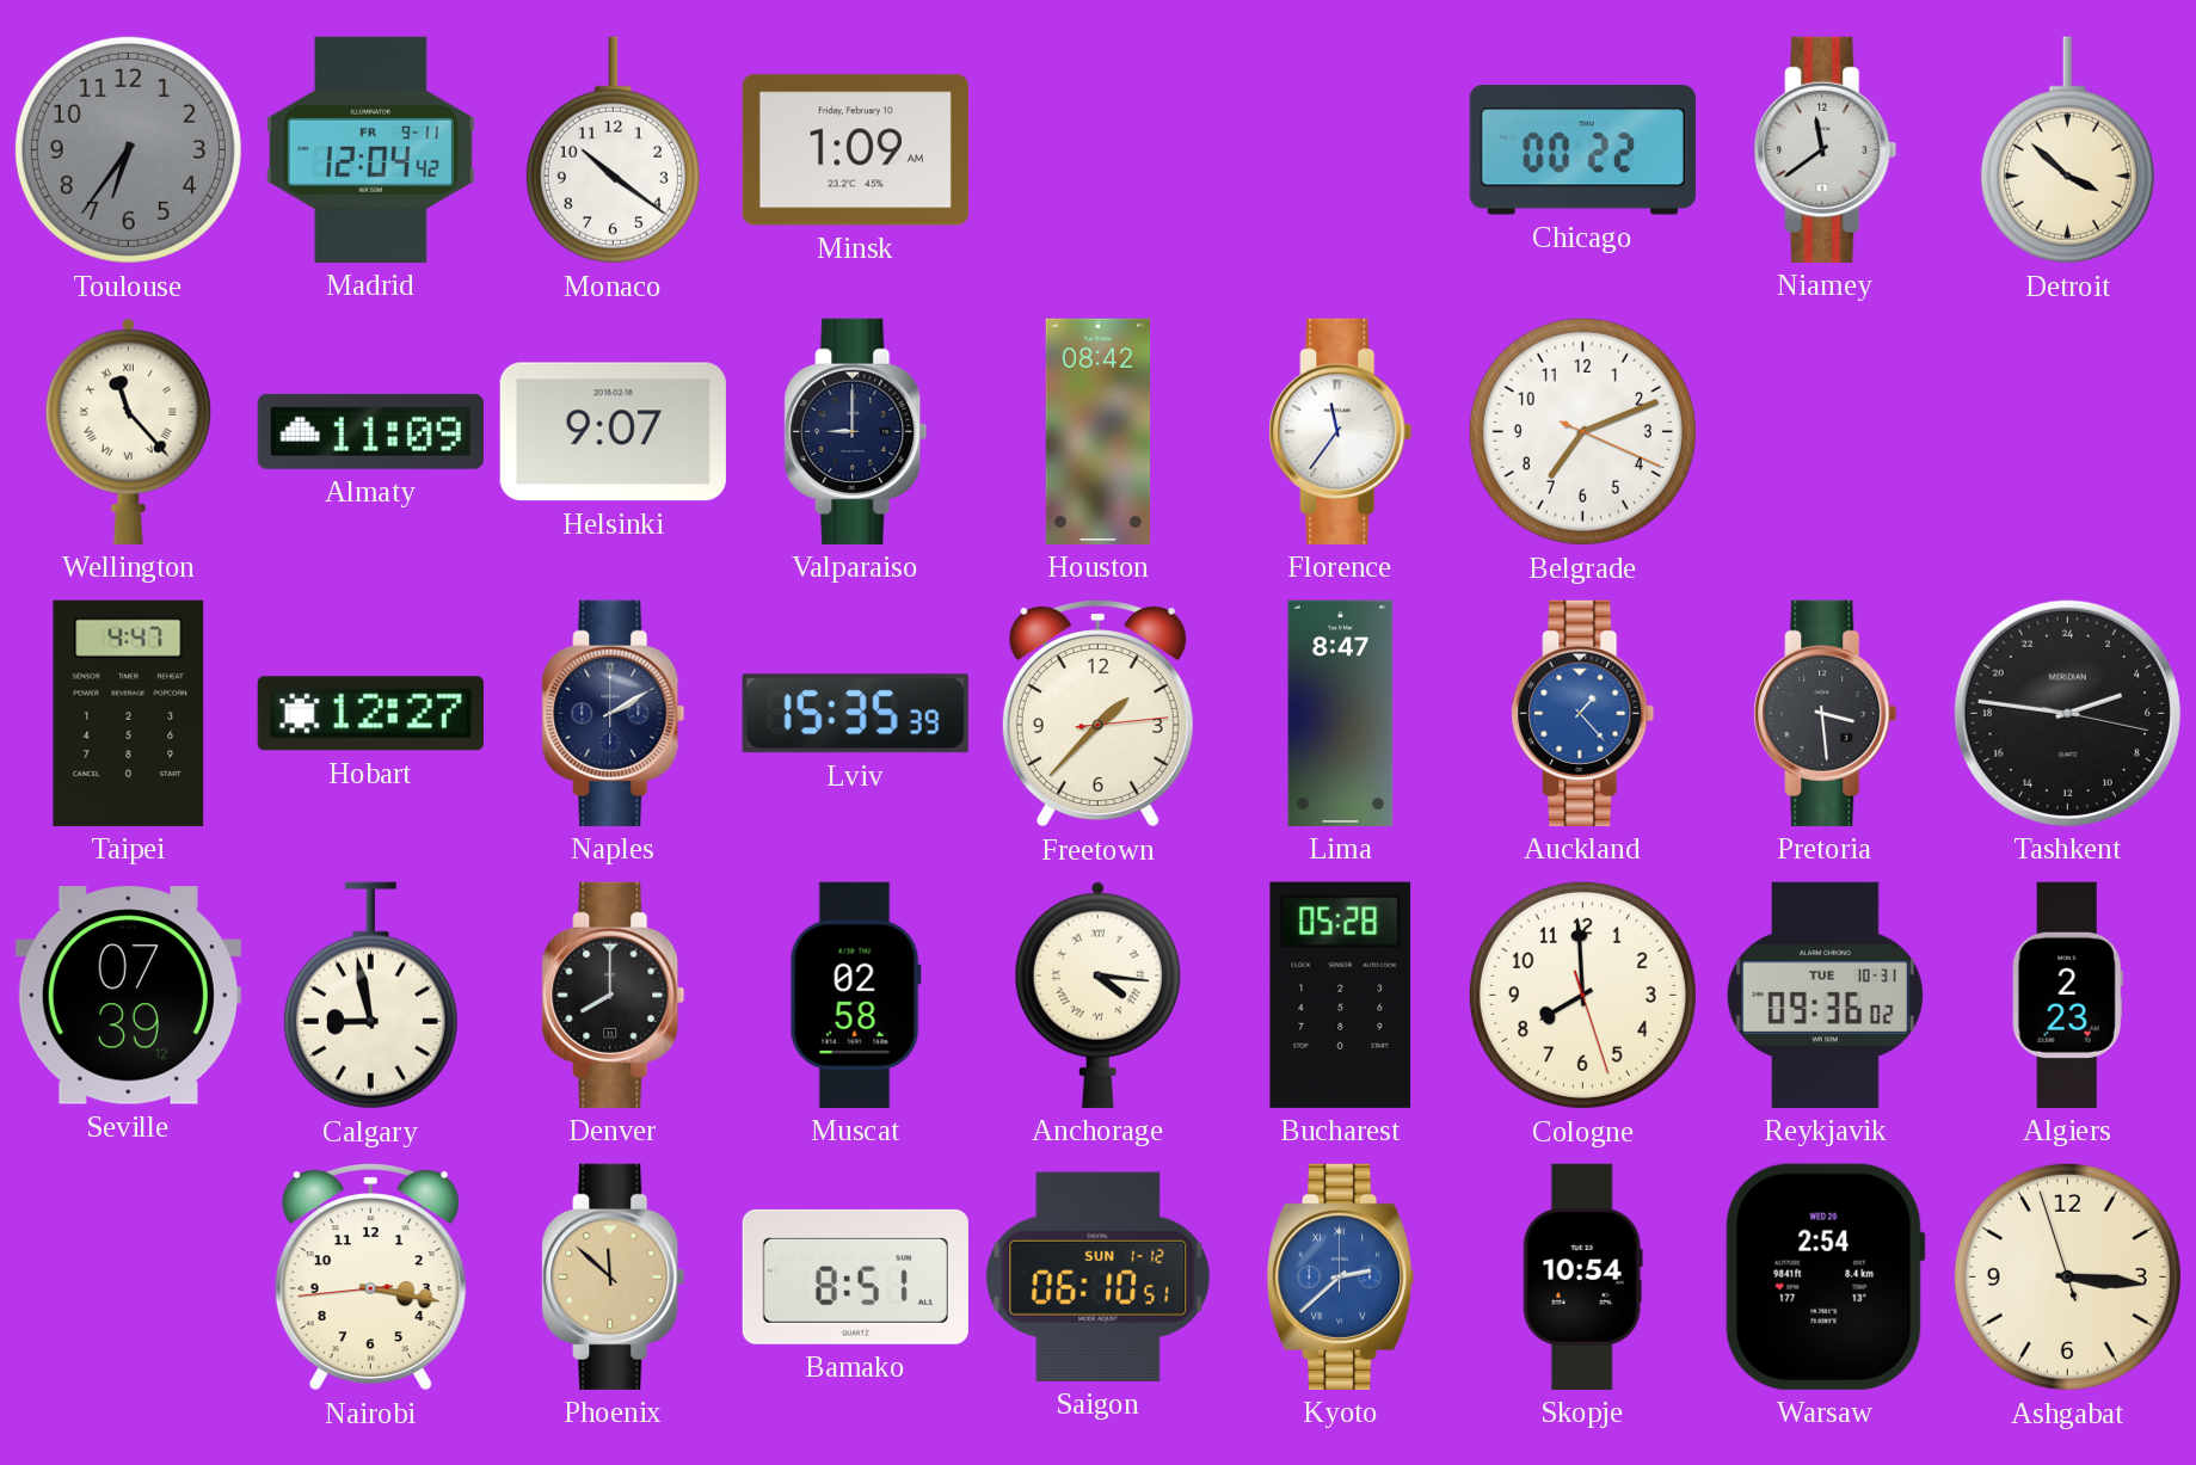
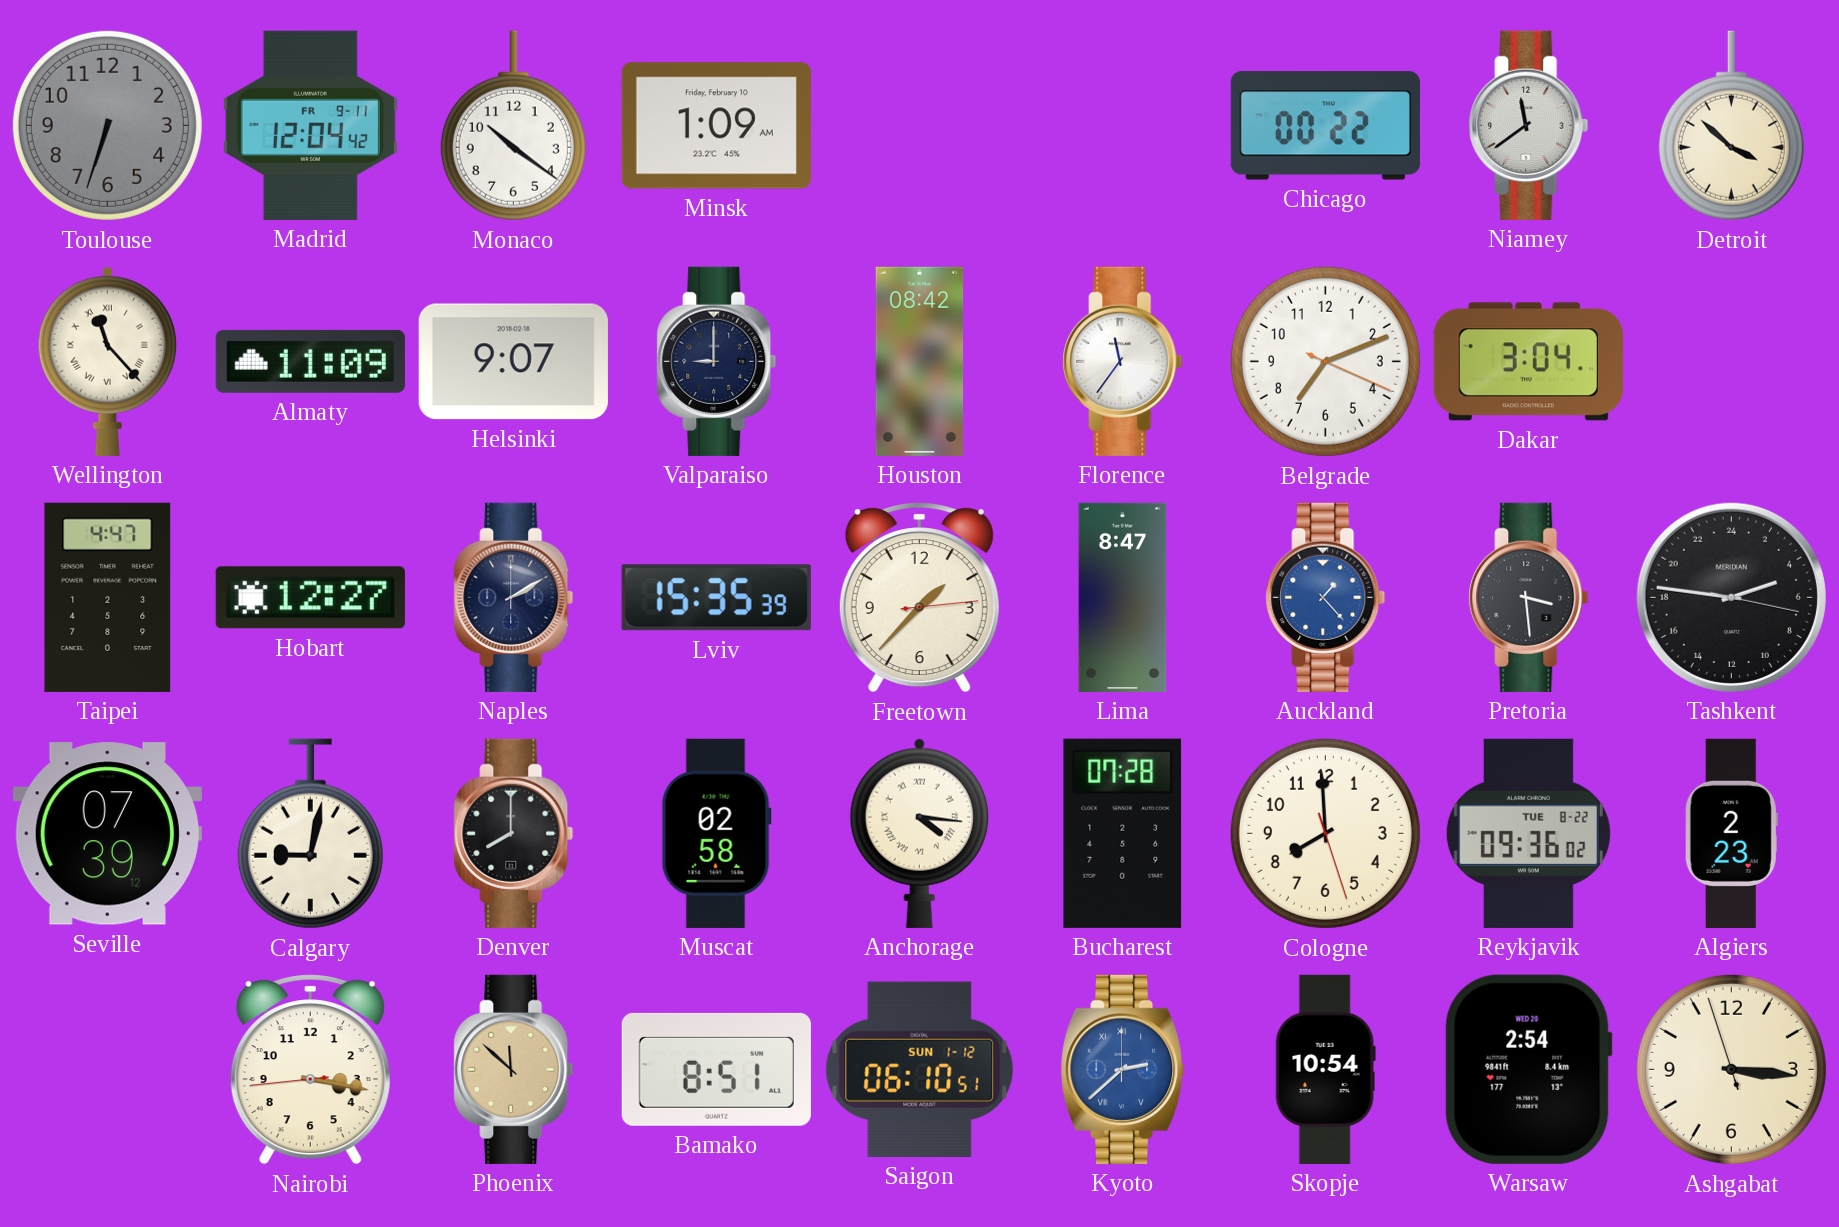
Toulouse: 6:36 -> 6:33
Dakar: none -> 3:04
Calgary: 8:58 -> 9:02
Bucharest: 05:28 -> 07:28
Reykjavik date: TUE 10-31 -> TUE 8-22
